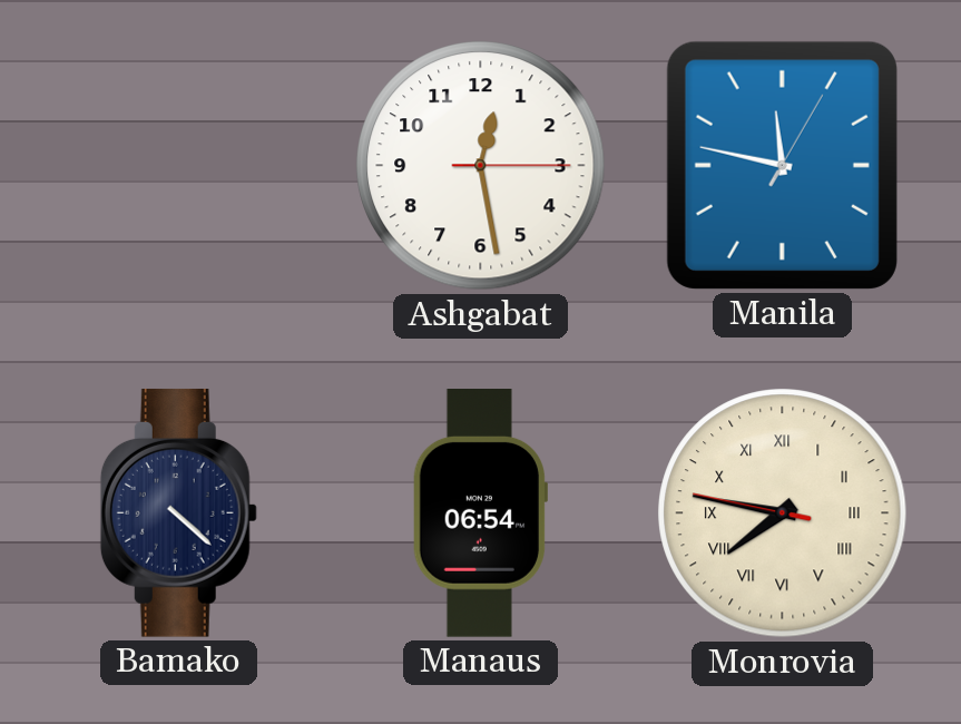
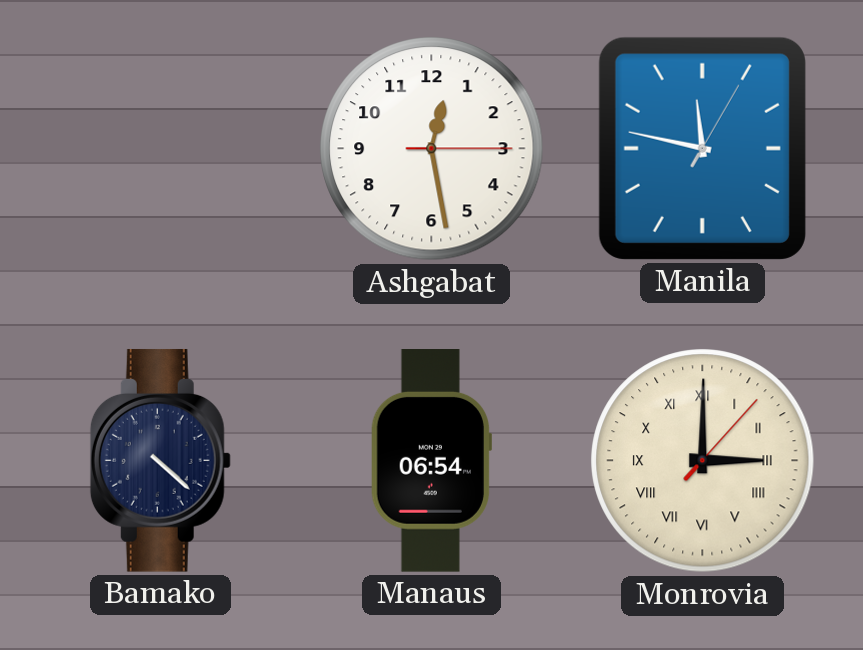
Monrovia: 7:46 -> 3:00
